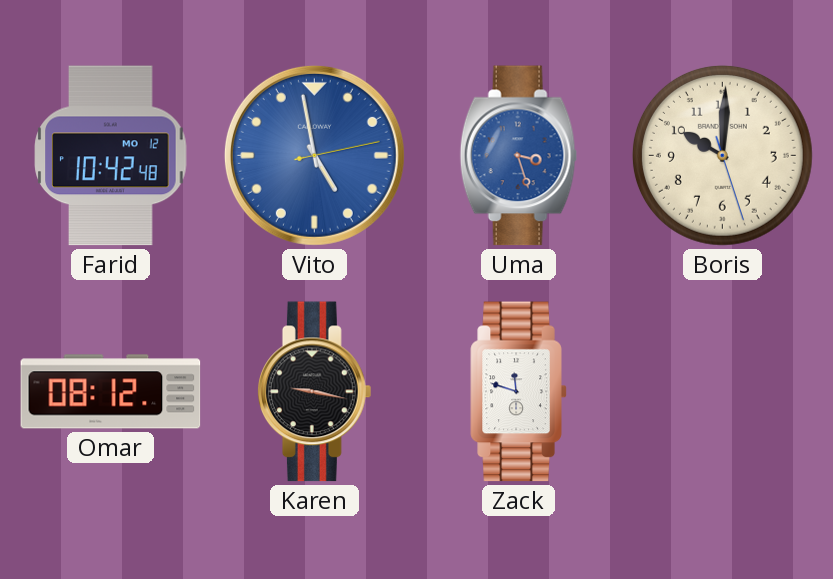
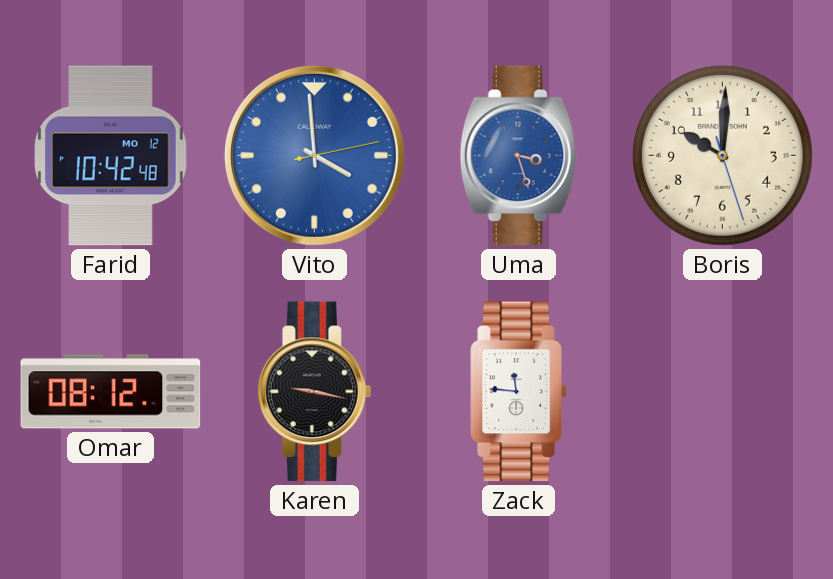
Vito: 4:58 -> 3:59
Zack: 11:48 -> 11:46
